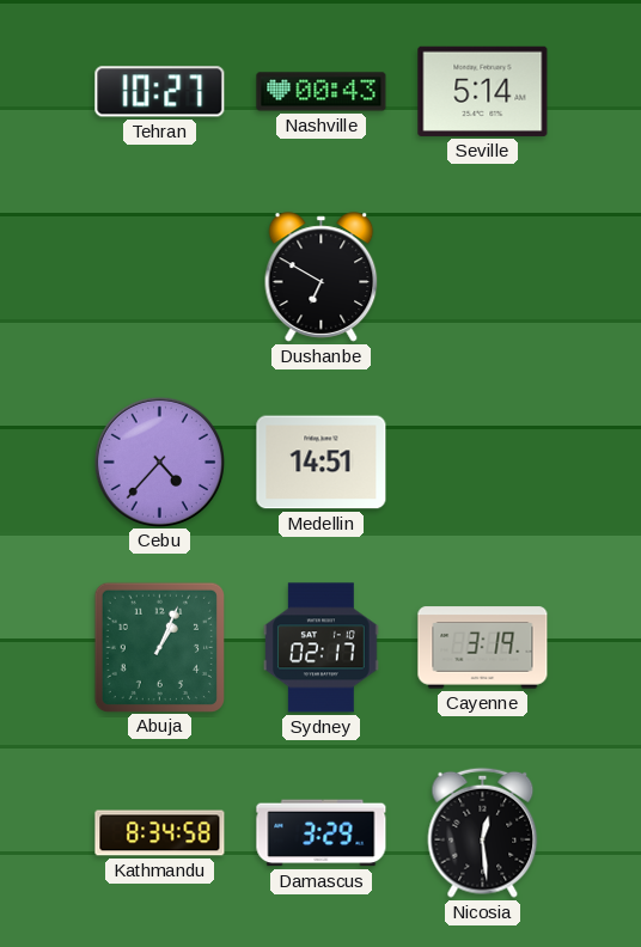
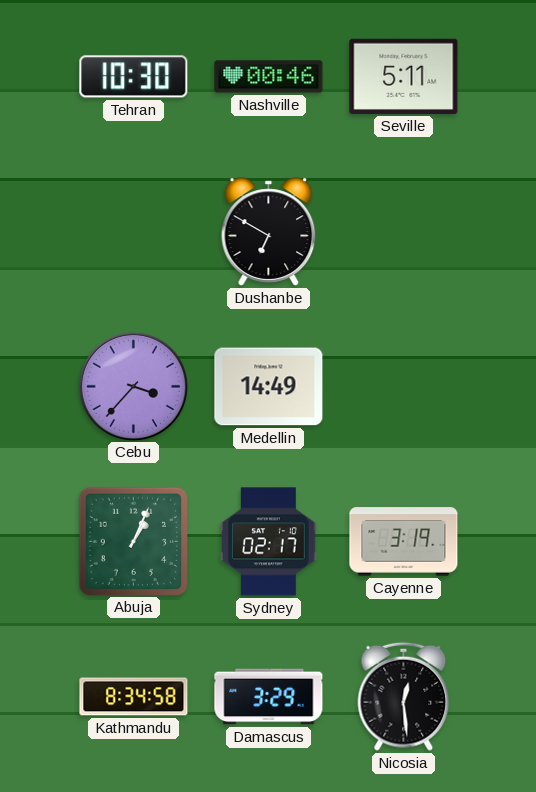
Tehran: 10:27 -> 10:30
Nashville: 00:43 -> 00:46
Seville: 5:14 -> 5:11
Cebu: 4:37 -> 3:37
Medellin: 14:51 -> 14:49
